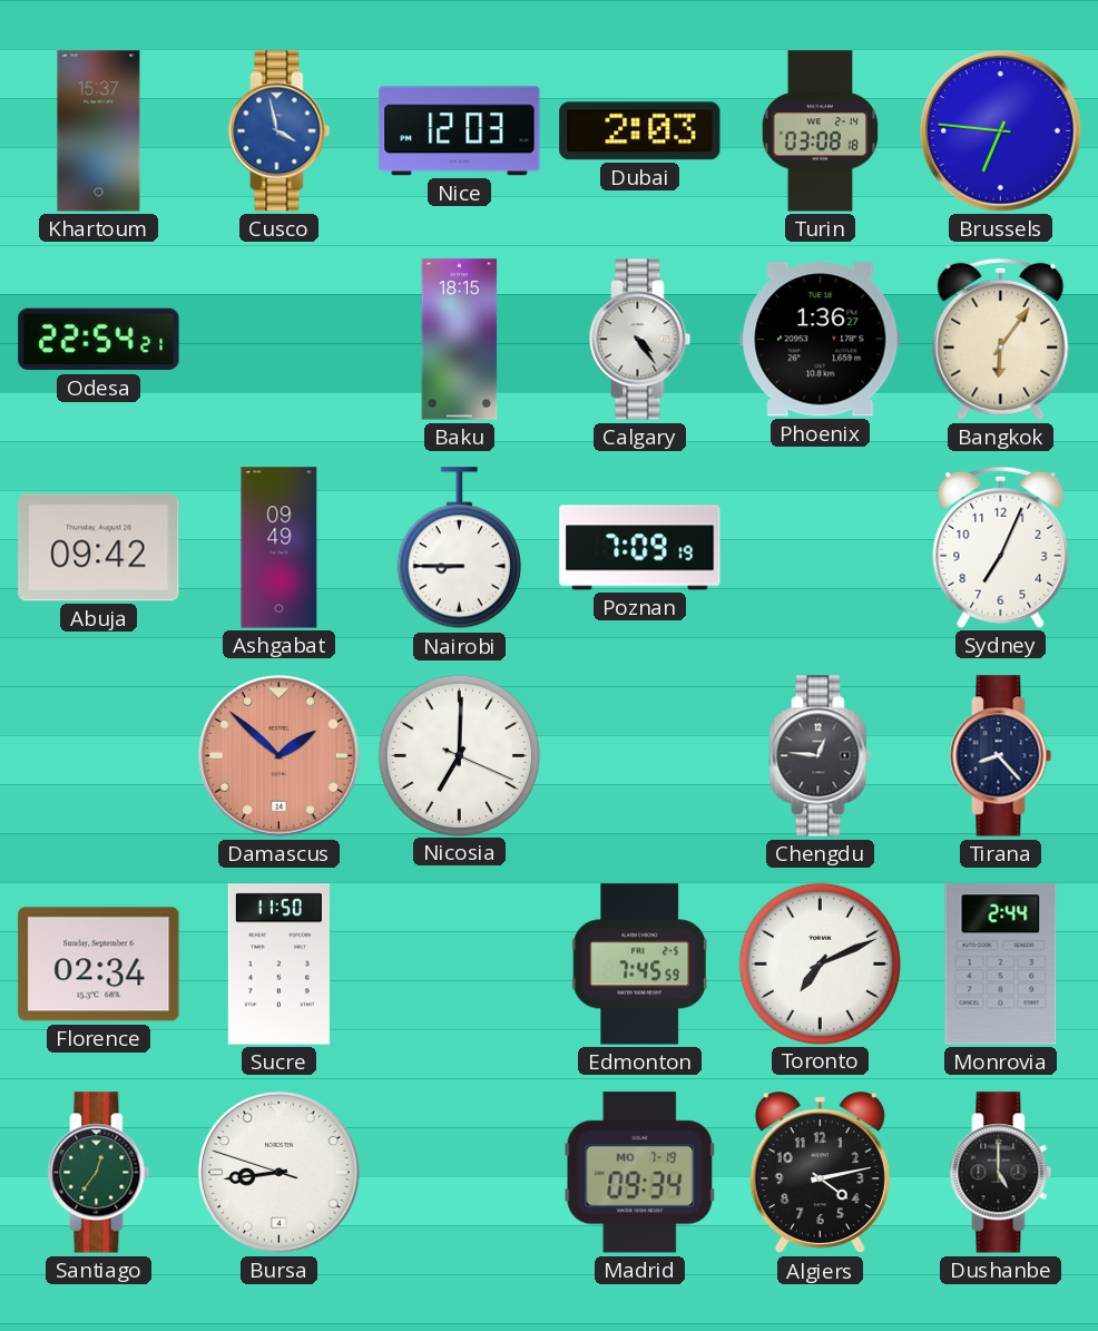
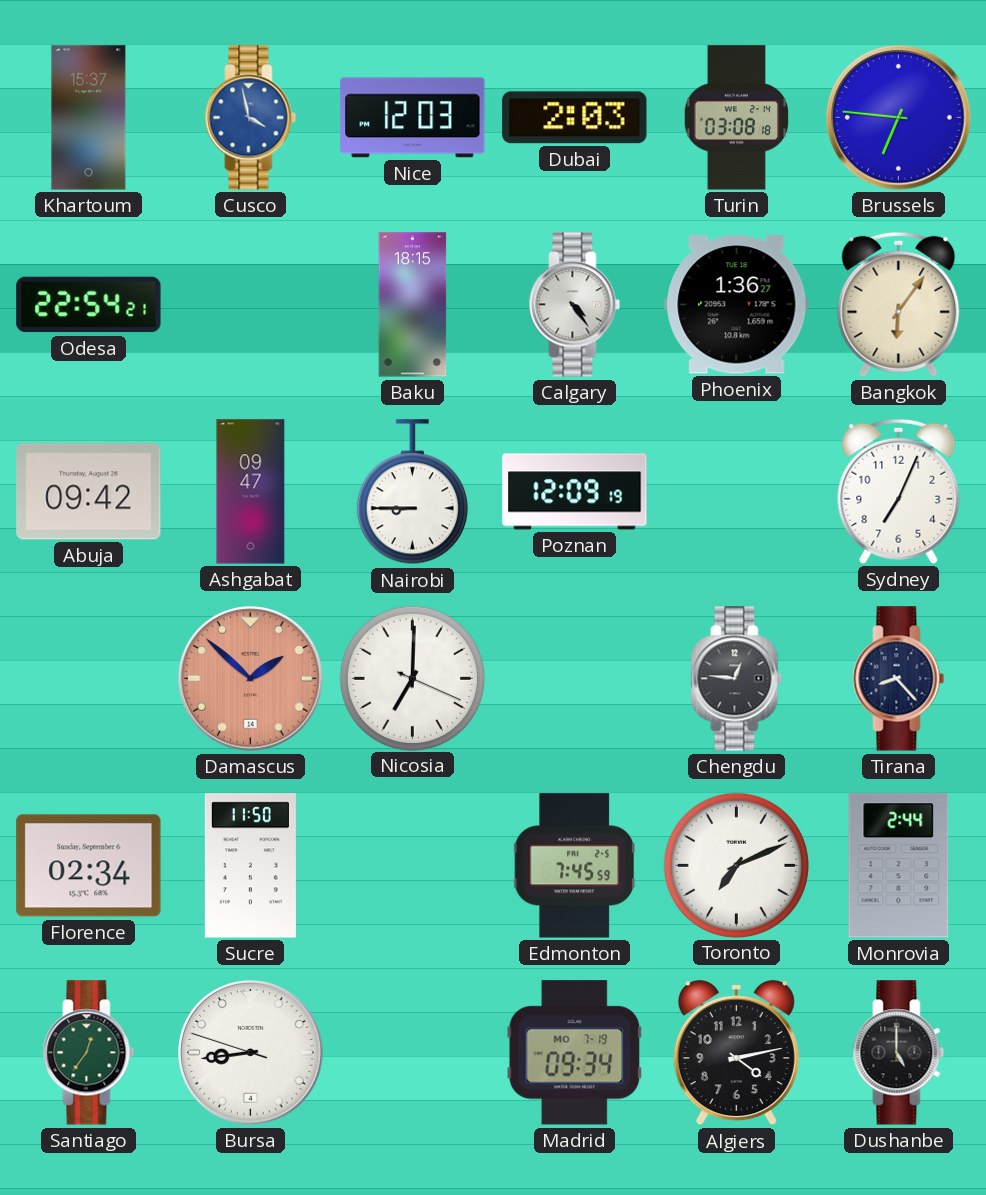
Ashgabat: 09:49 -> 09:47
Poznan: 7:09 -> 12:09
